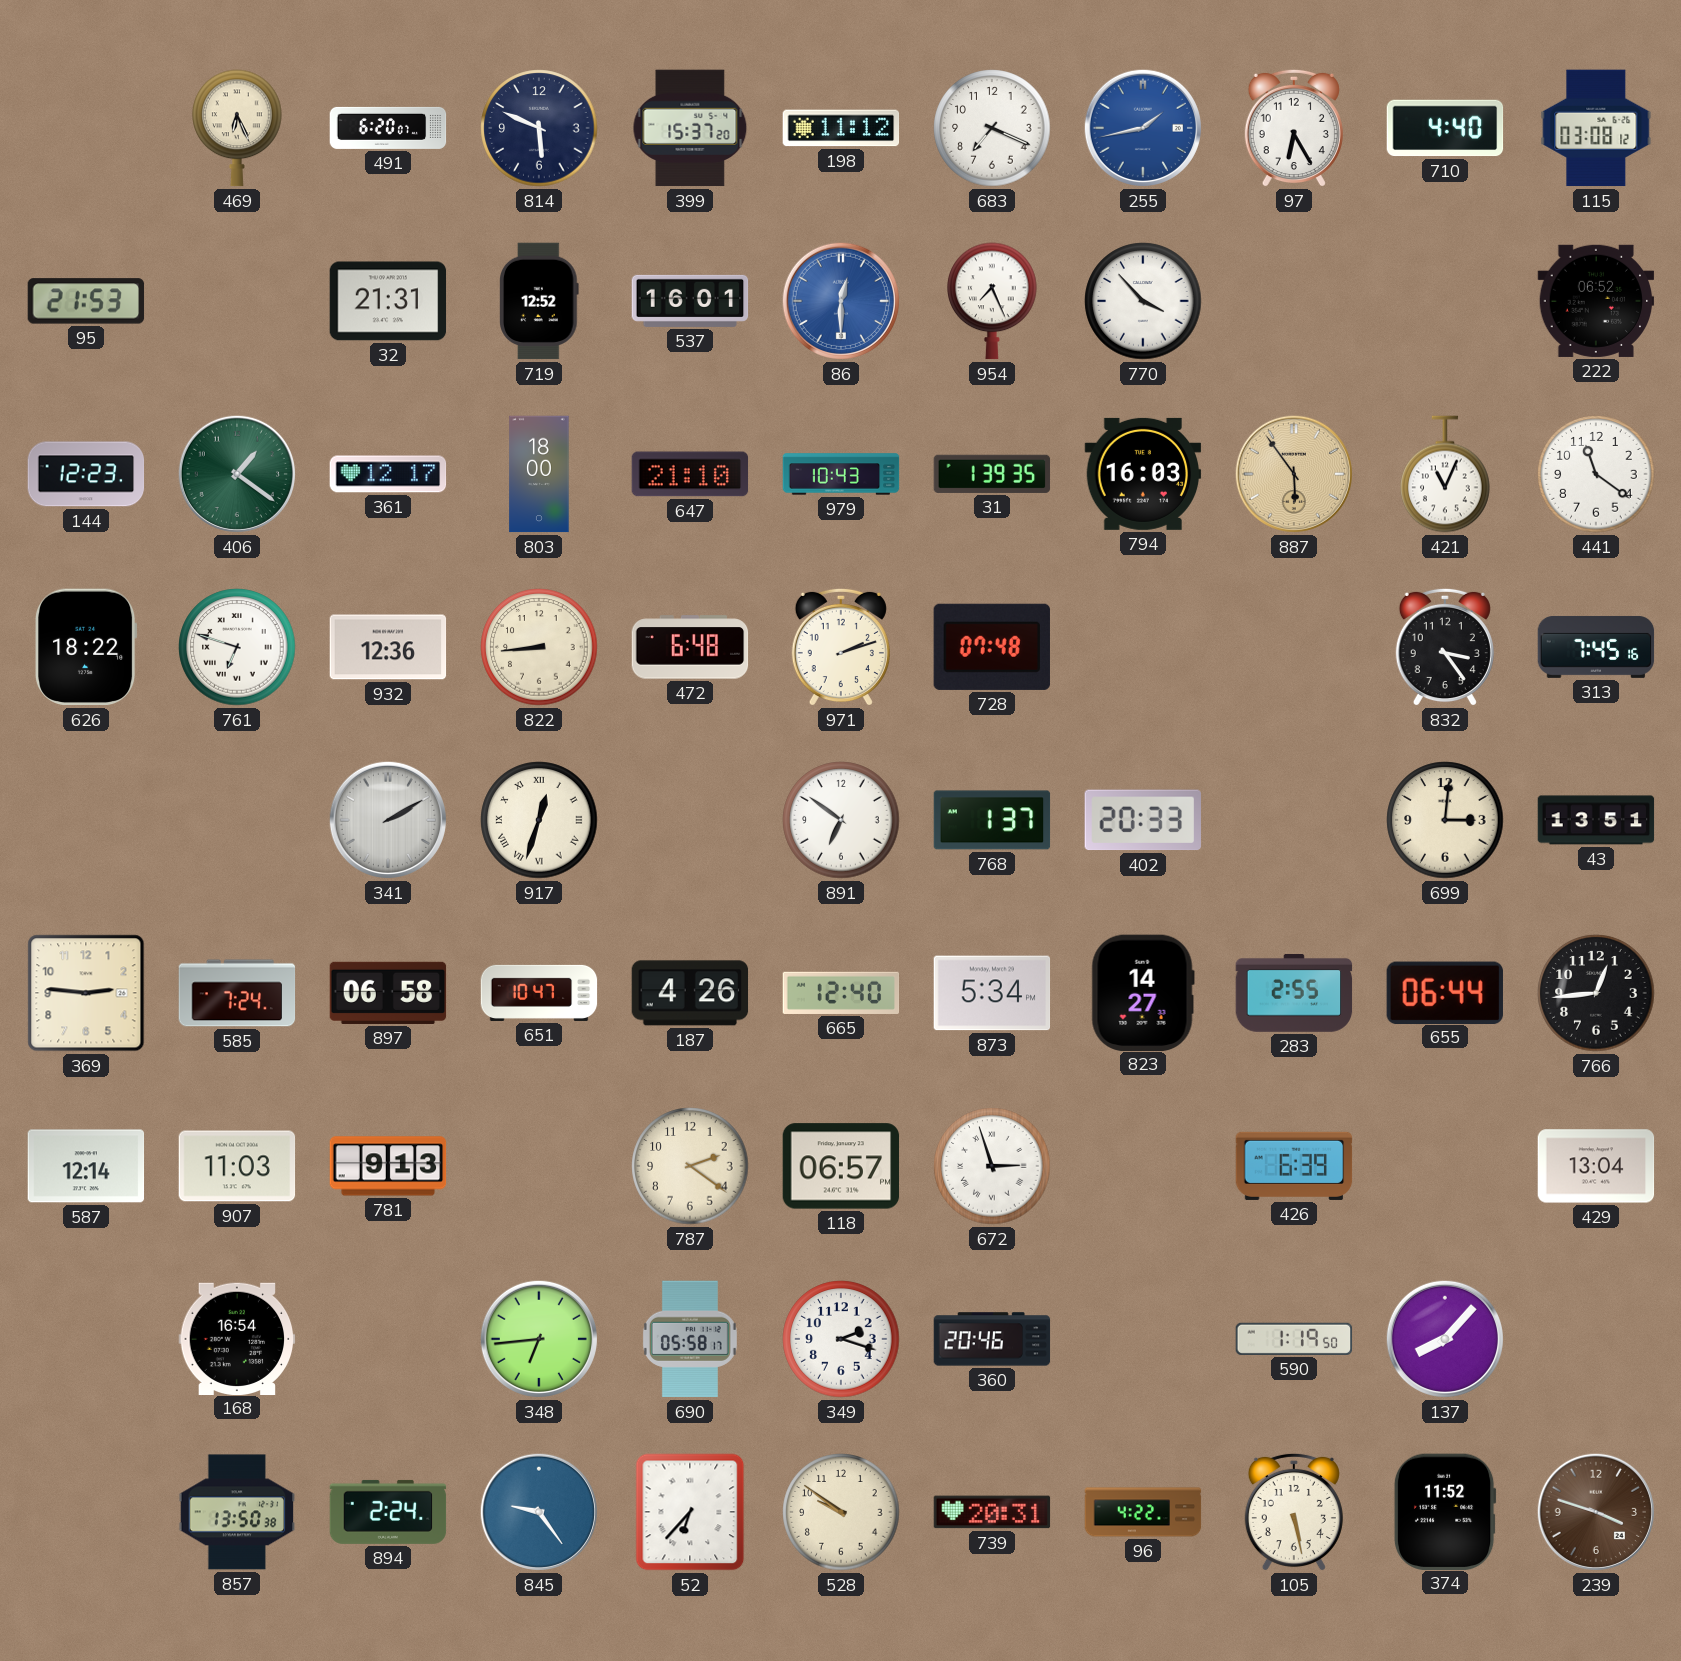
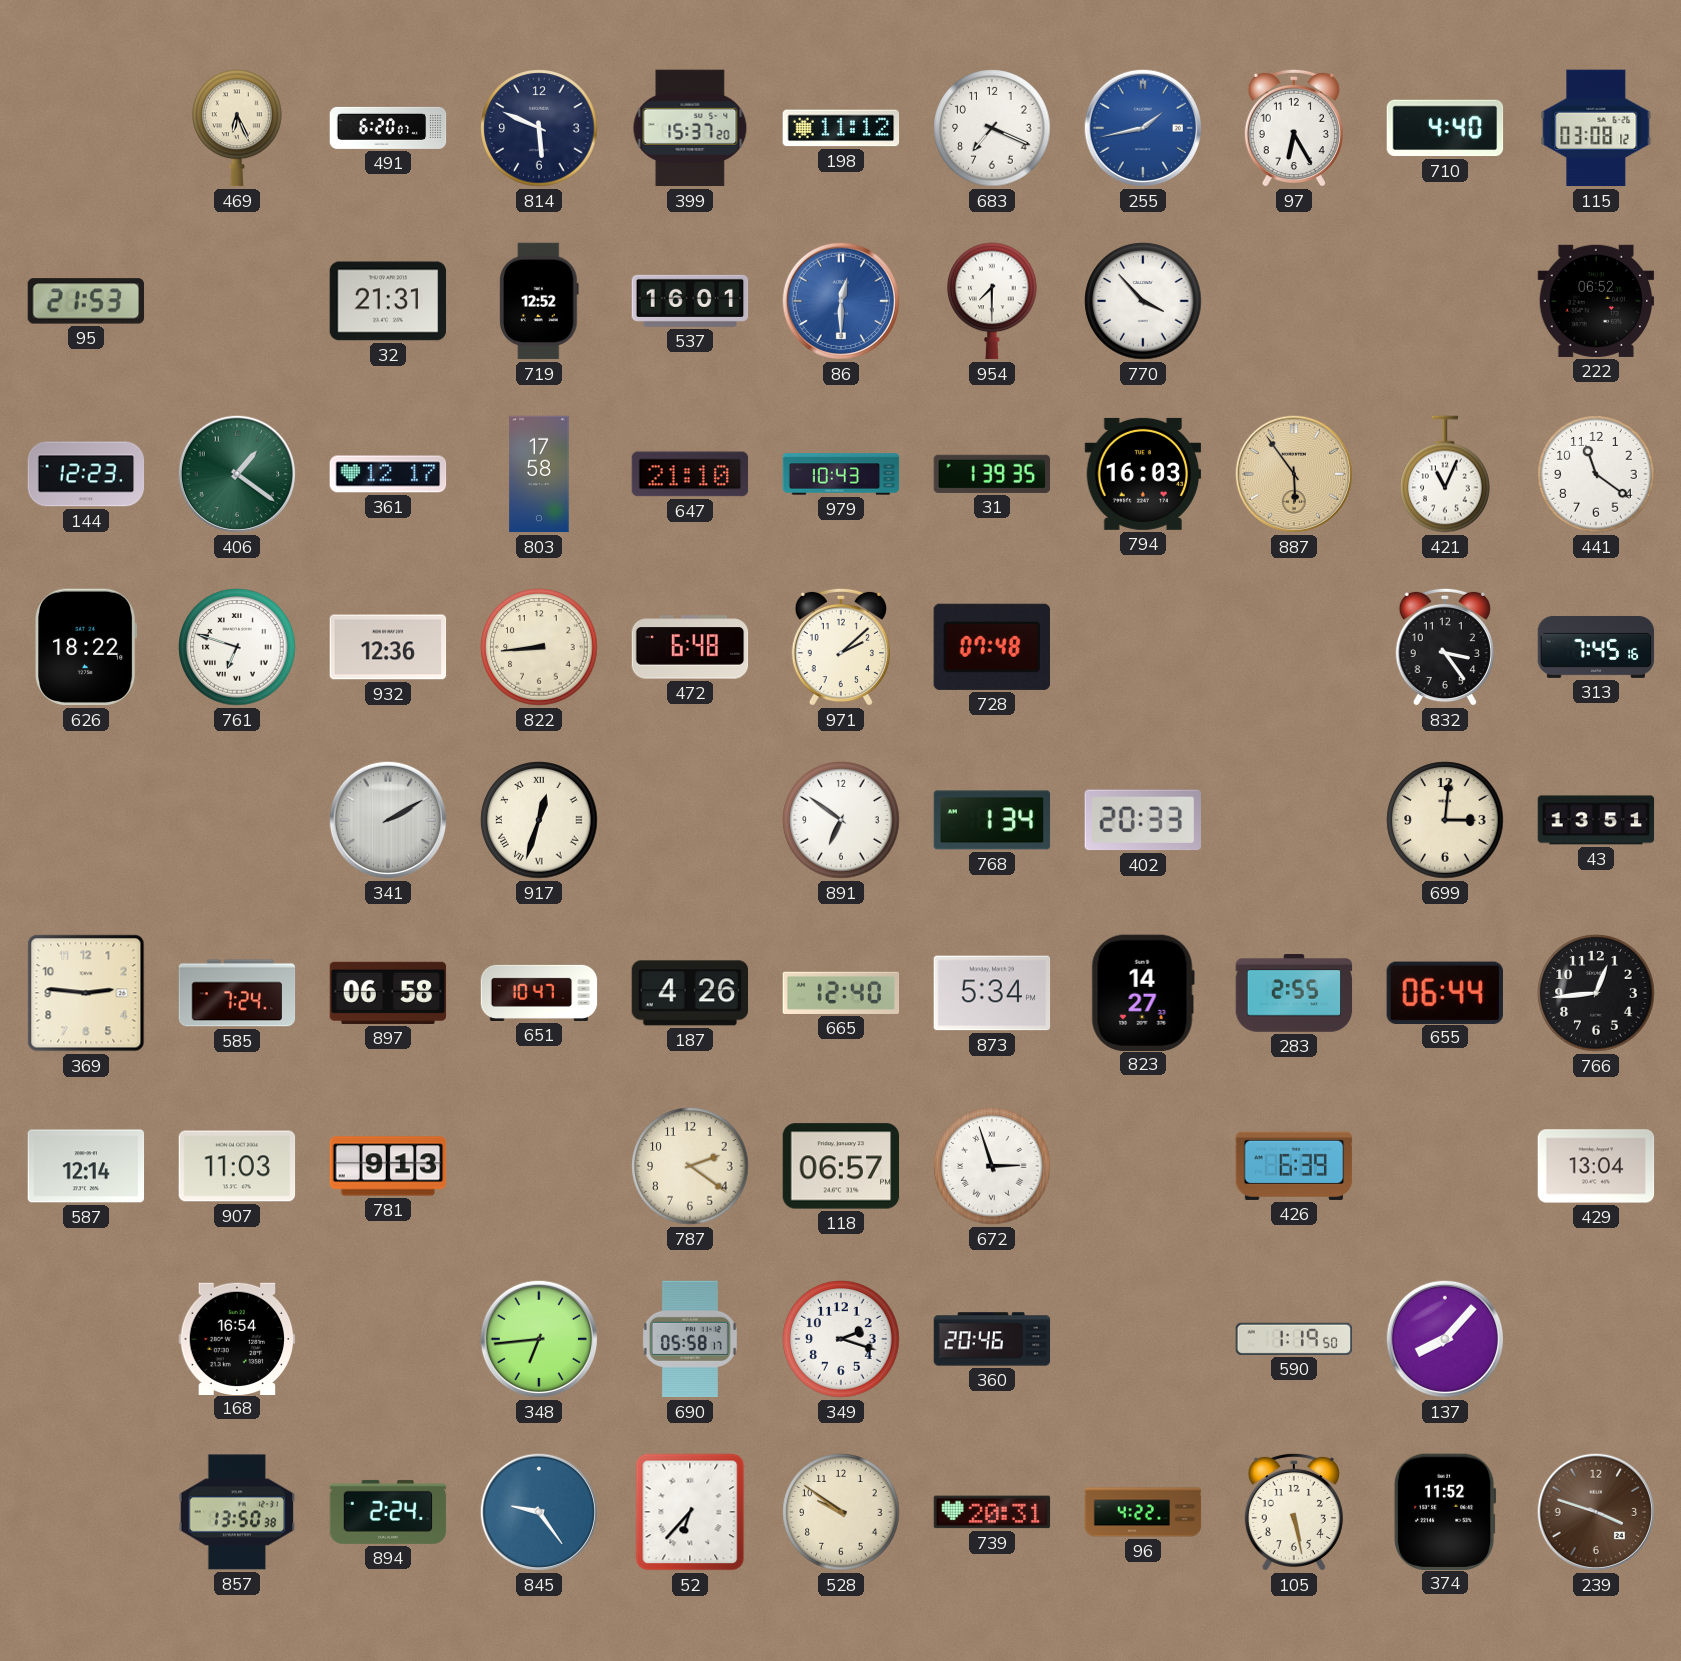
954: 7:26 -> 7:30
803: 18:00 -> 17:58
971: 2:12 -> 2:08
768: 1:37 -> 1:34
